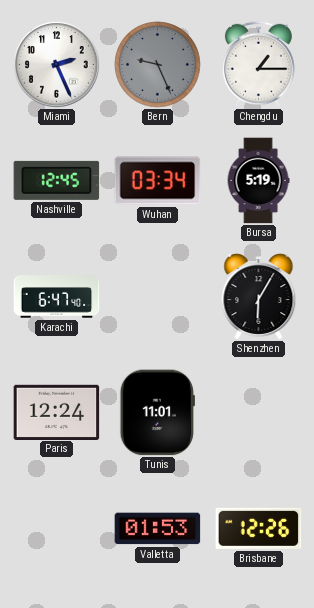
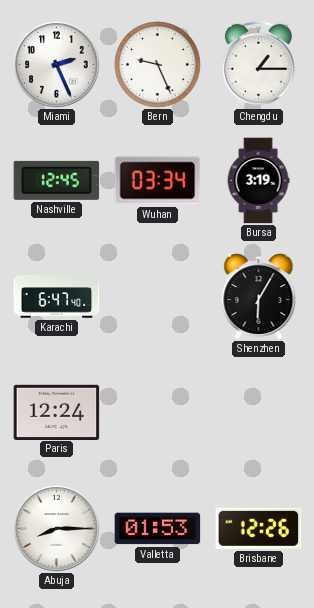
Bern dial: grey -> white
Bursa: 5:19 -> 3:19
Tunis: 11:01 -> none
Abuja: none -> 8:15
